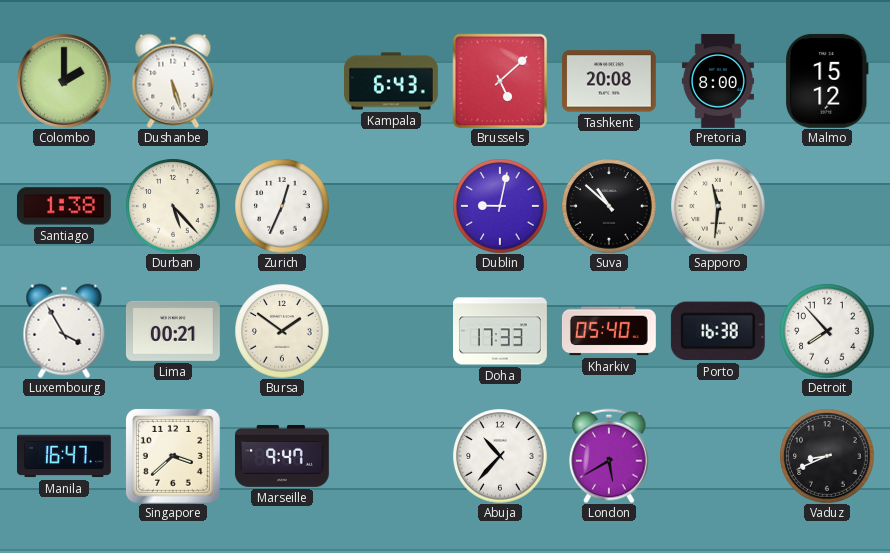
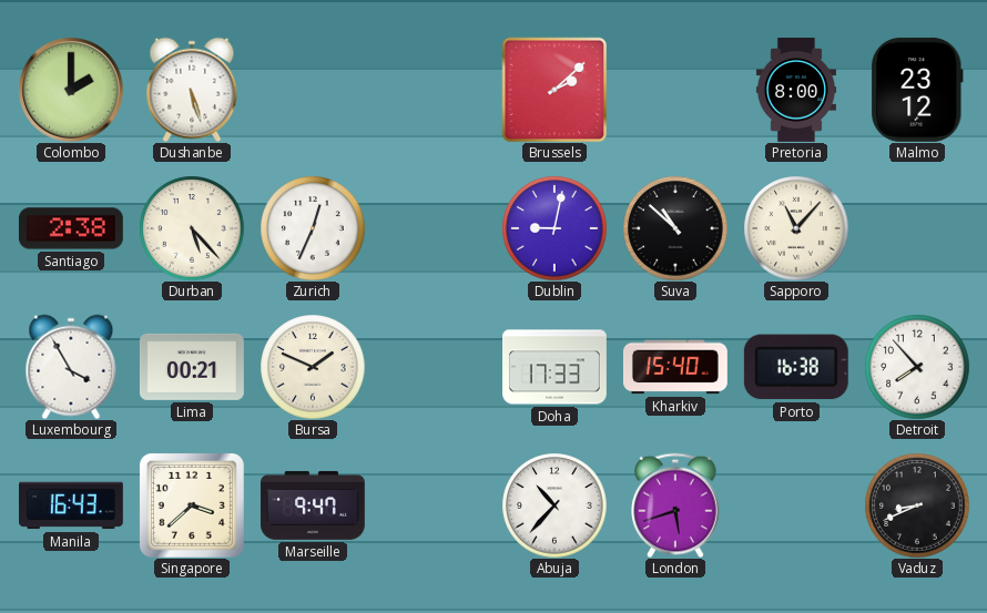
Kampala: 6:43 -> none
Brussels: 5:08 -> 2:08
Tashkent: 20:08 -> none
Malmo: 15:12 -> 23:12
Santiago: 1:38 -> 2:38
Sapporo: 11:31 -> 11:07
Bursa: 1:51 -> 1:49
Kharkiv: 05:40 -> 15:40
Manila: 16:47 -> 16:43
London: 5:40 -> 5:42
